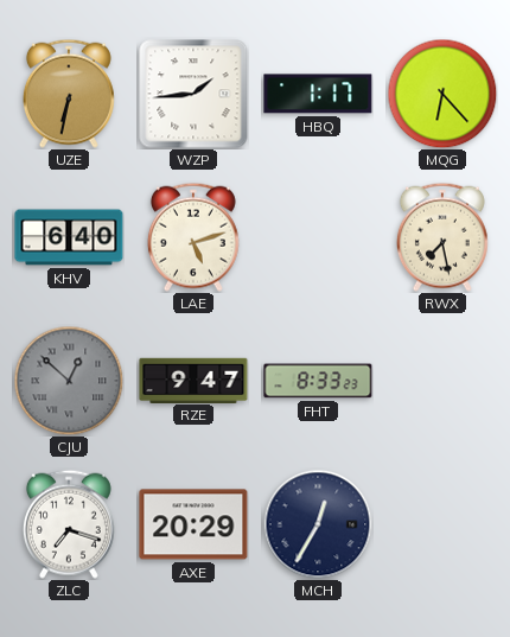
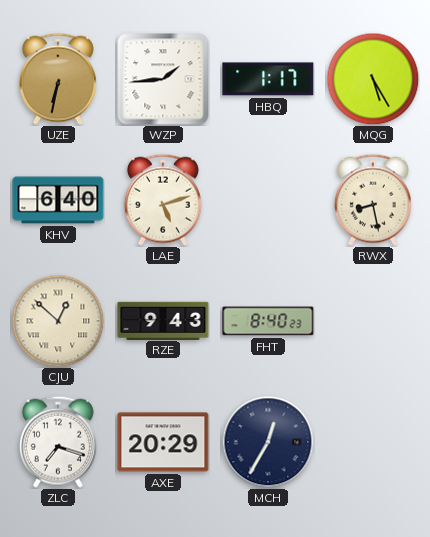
MQG: 6:23 -> 5:25
RWX: 7:28 -> 8:28
CJU dial: grey -> cream
RZE: 9:47 -> 9:43
FHT: 8:33 -> 8:40
